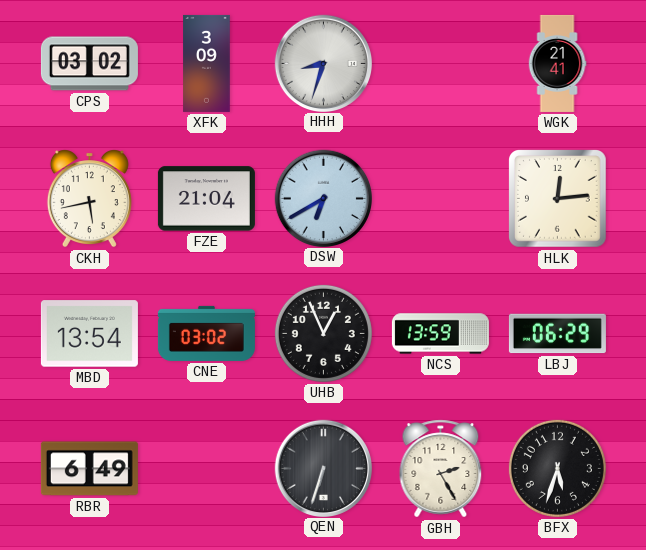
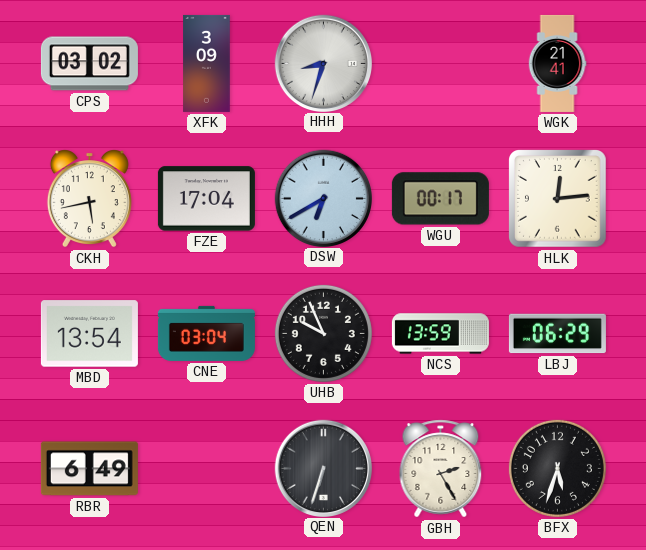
FZE: 21:04 -> 17:04
WGU: none -> 00:17
CNE: 03:02 -> 03:04
UHB: 12:56 -> 9:56
